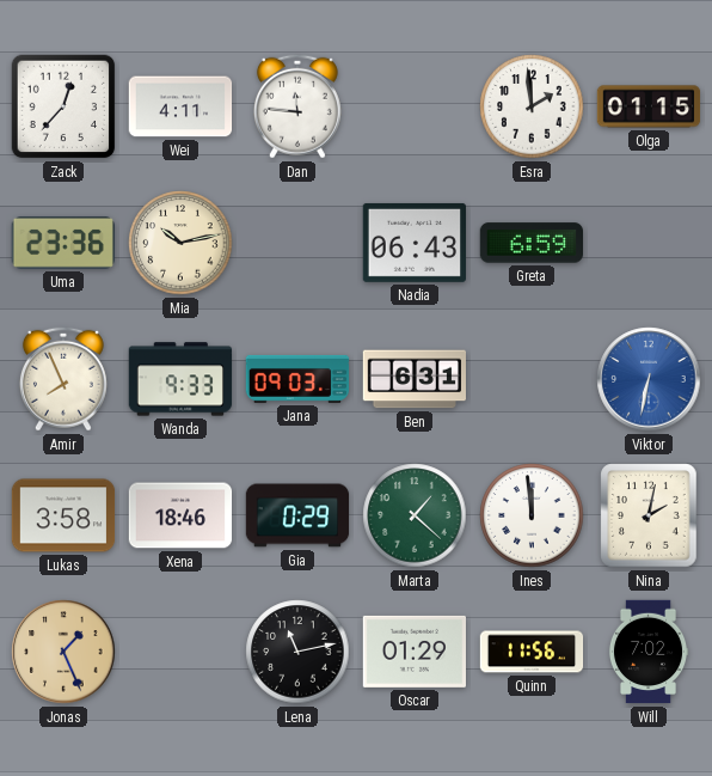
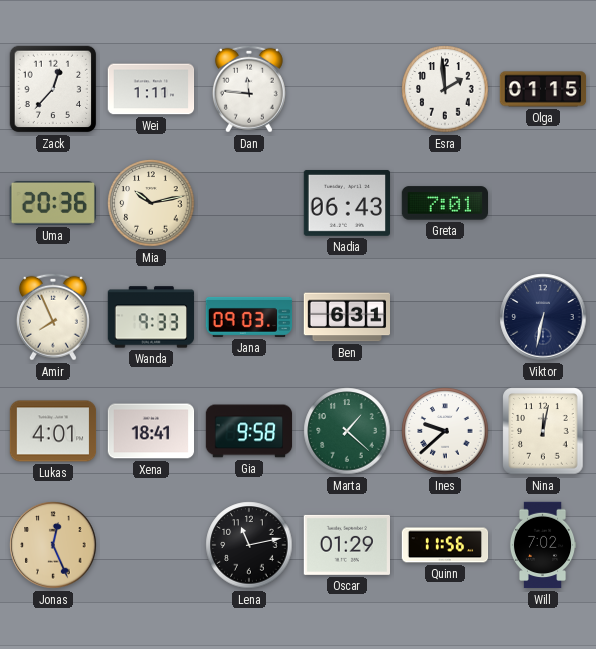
Wei: 4:11 -> 1:11
Uma: 23:36 -> 20:36
Greta: 6:59 -> 7:01
Viktor dial: blue -> navy
Lukas: 3:58 -> 4:01
Xena: 18:46 -> 18:41
Gia: 0:29 -> 9:58
Ines: 11:59 -> 9:38
Nina: 2:02 -> 12:02
Jonas: 1:26 -> 12:26
